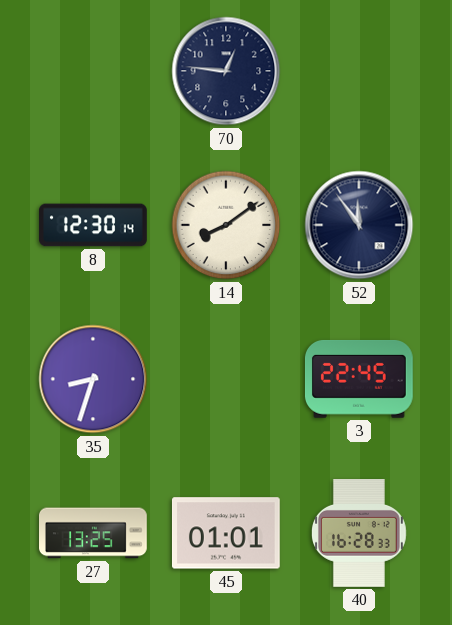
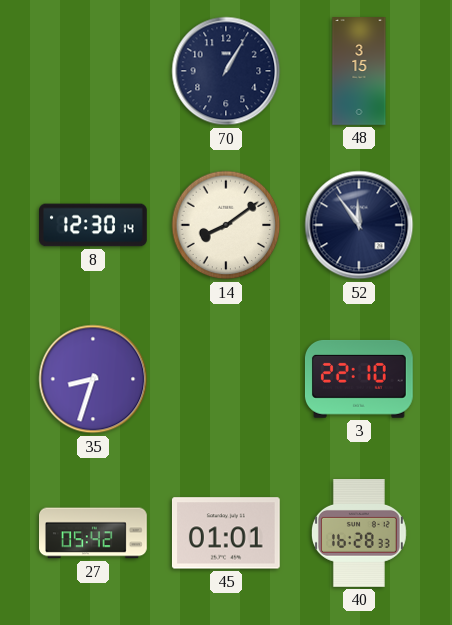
70: 12:46 -> 1:05
48: none -> 3:15
3: 22:45 -> 22:10
27: 13:25 -> 05:42
